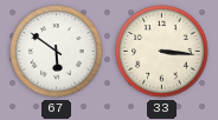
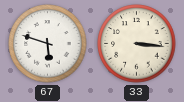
67: 5:51 -> 5:48
